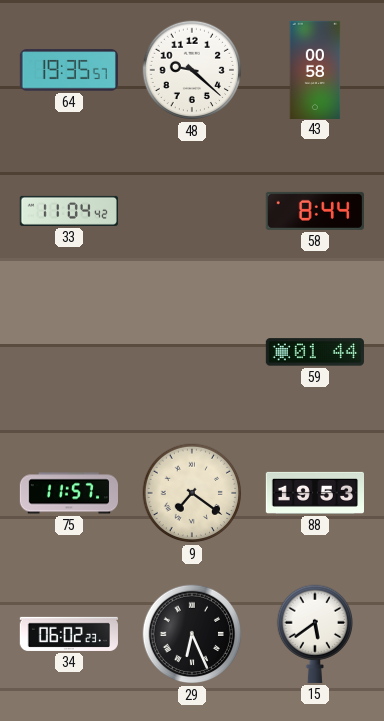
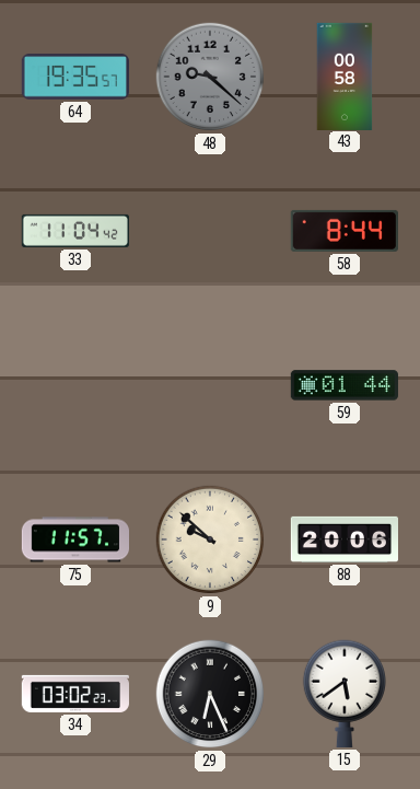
48 dial: white -> grey
9: 7:21 -> 9:52
88: 19:53 -> 20:06
34: 06:02 -> 03:02
